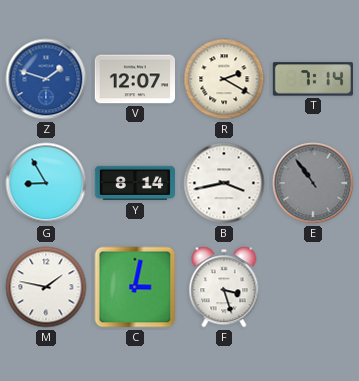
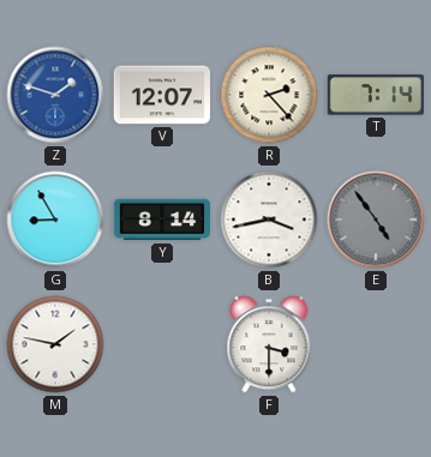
R: 2:20 -> 2:23
E: 10:54 -> 4:54
C: 3:02 -> none
F: 3:27 -> 3:30
